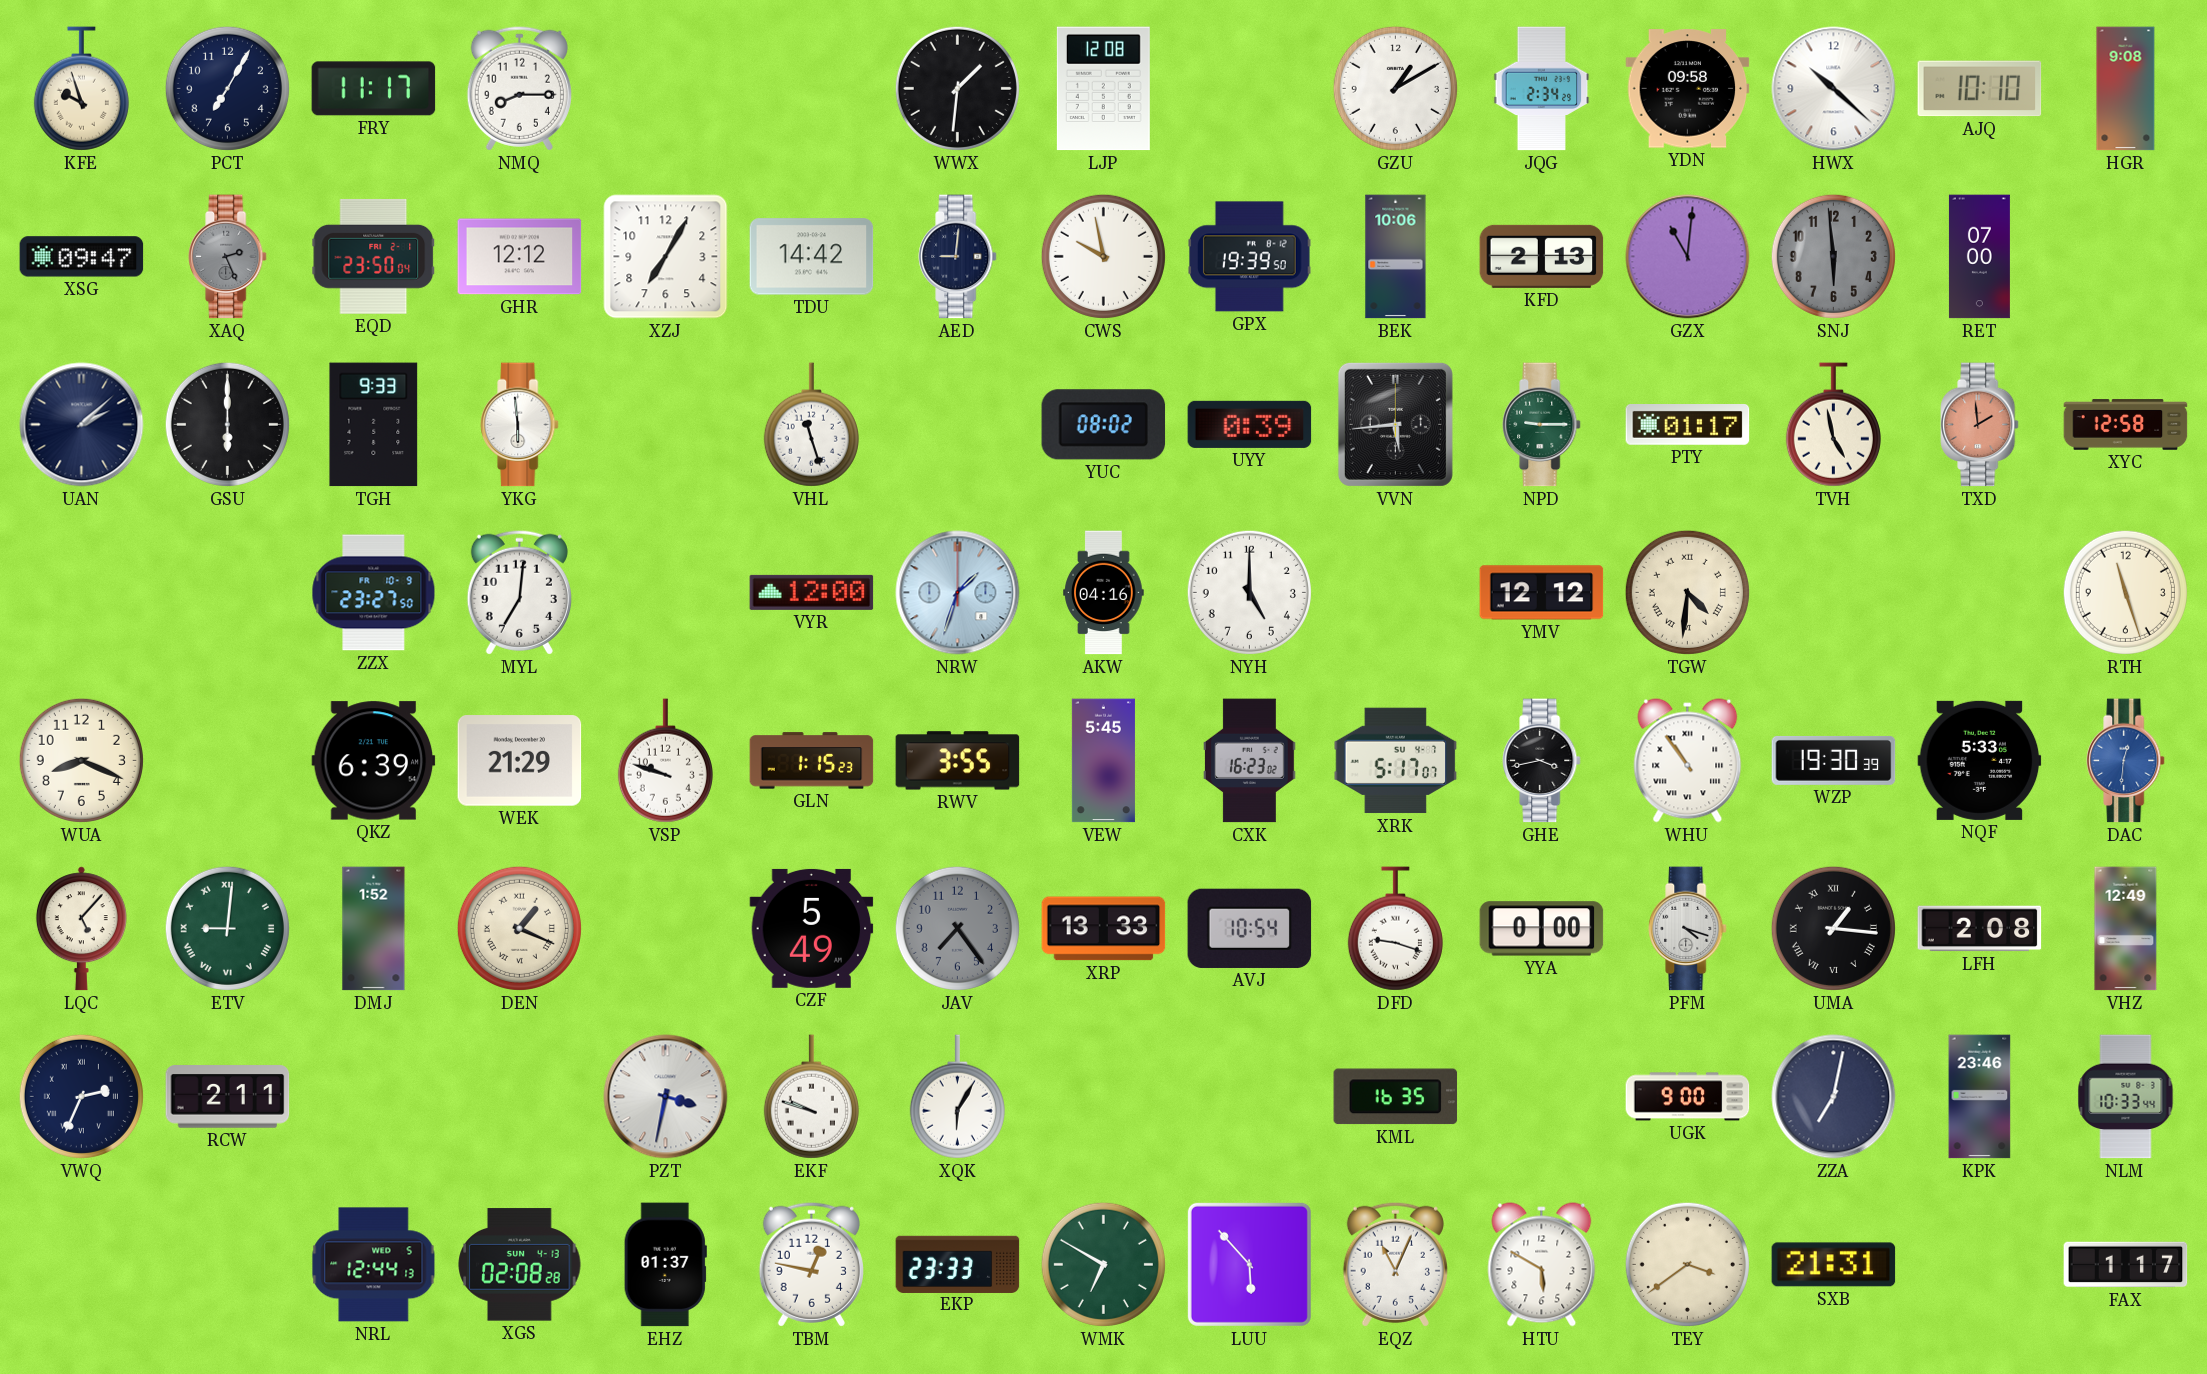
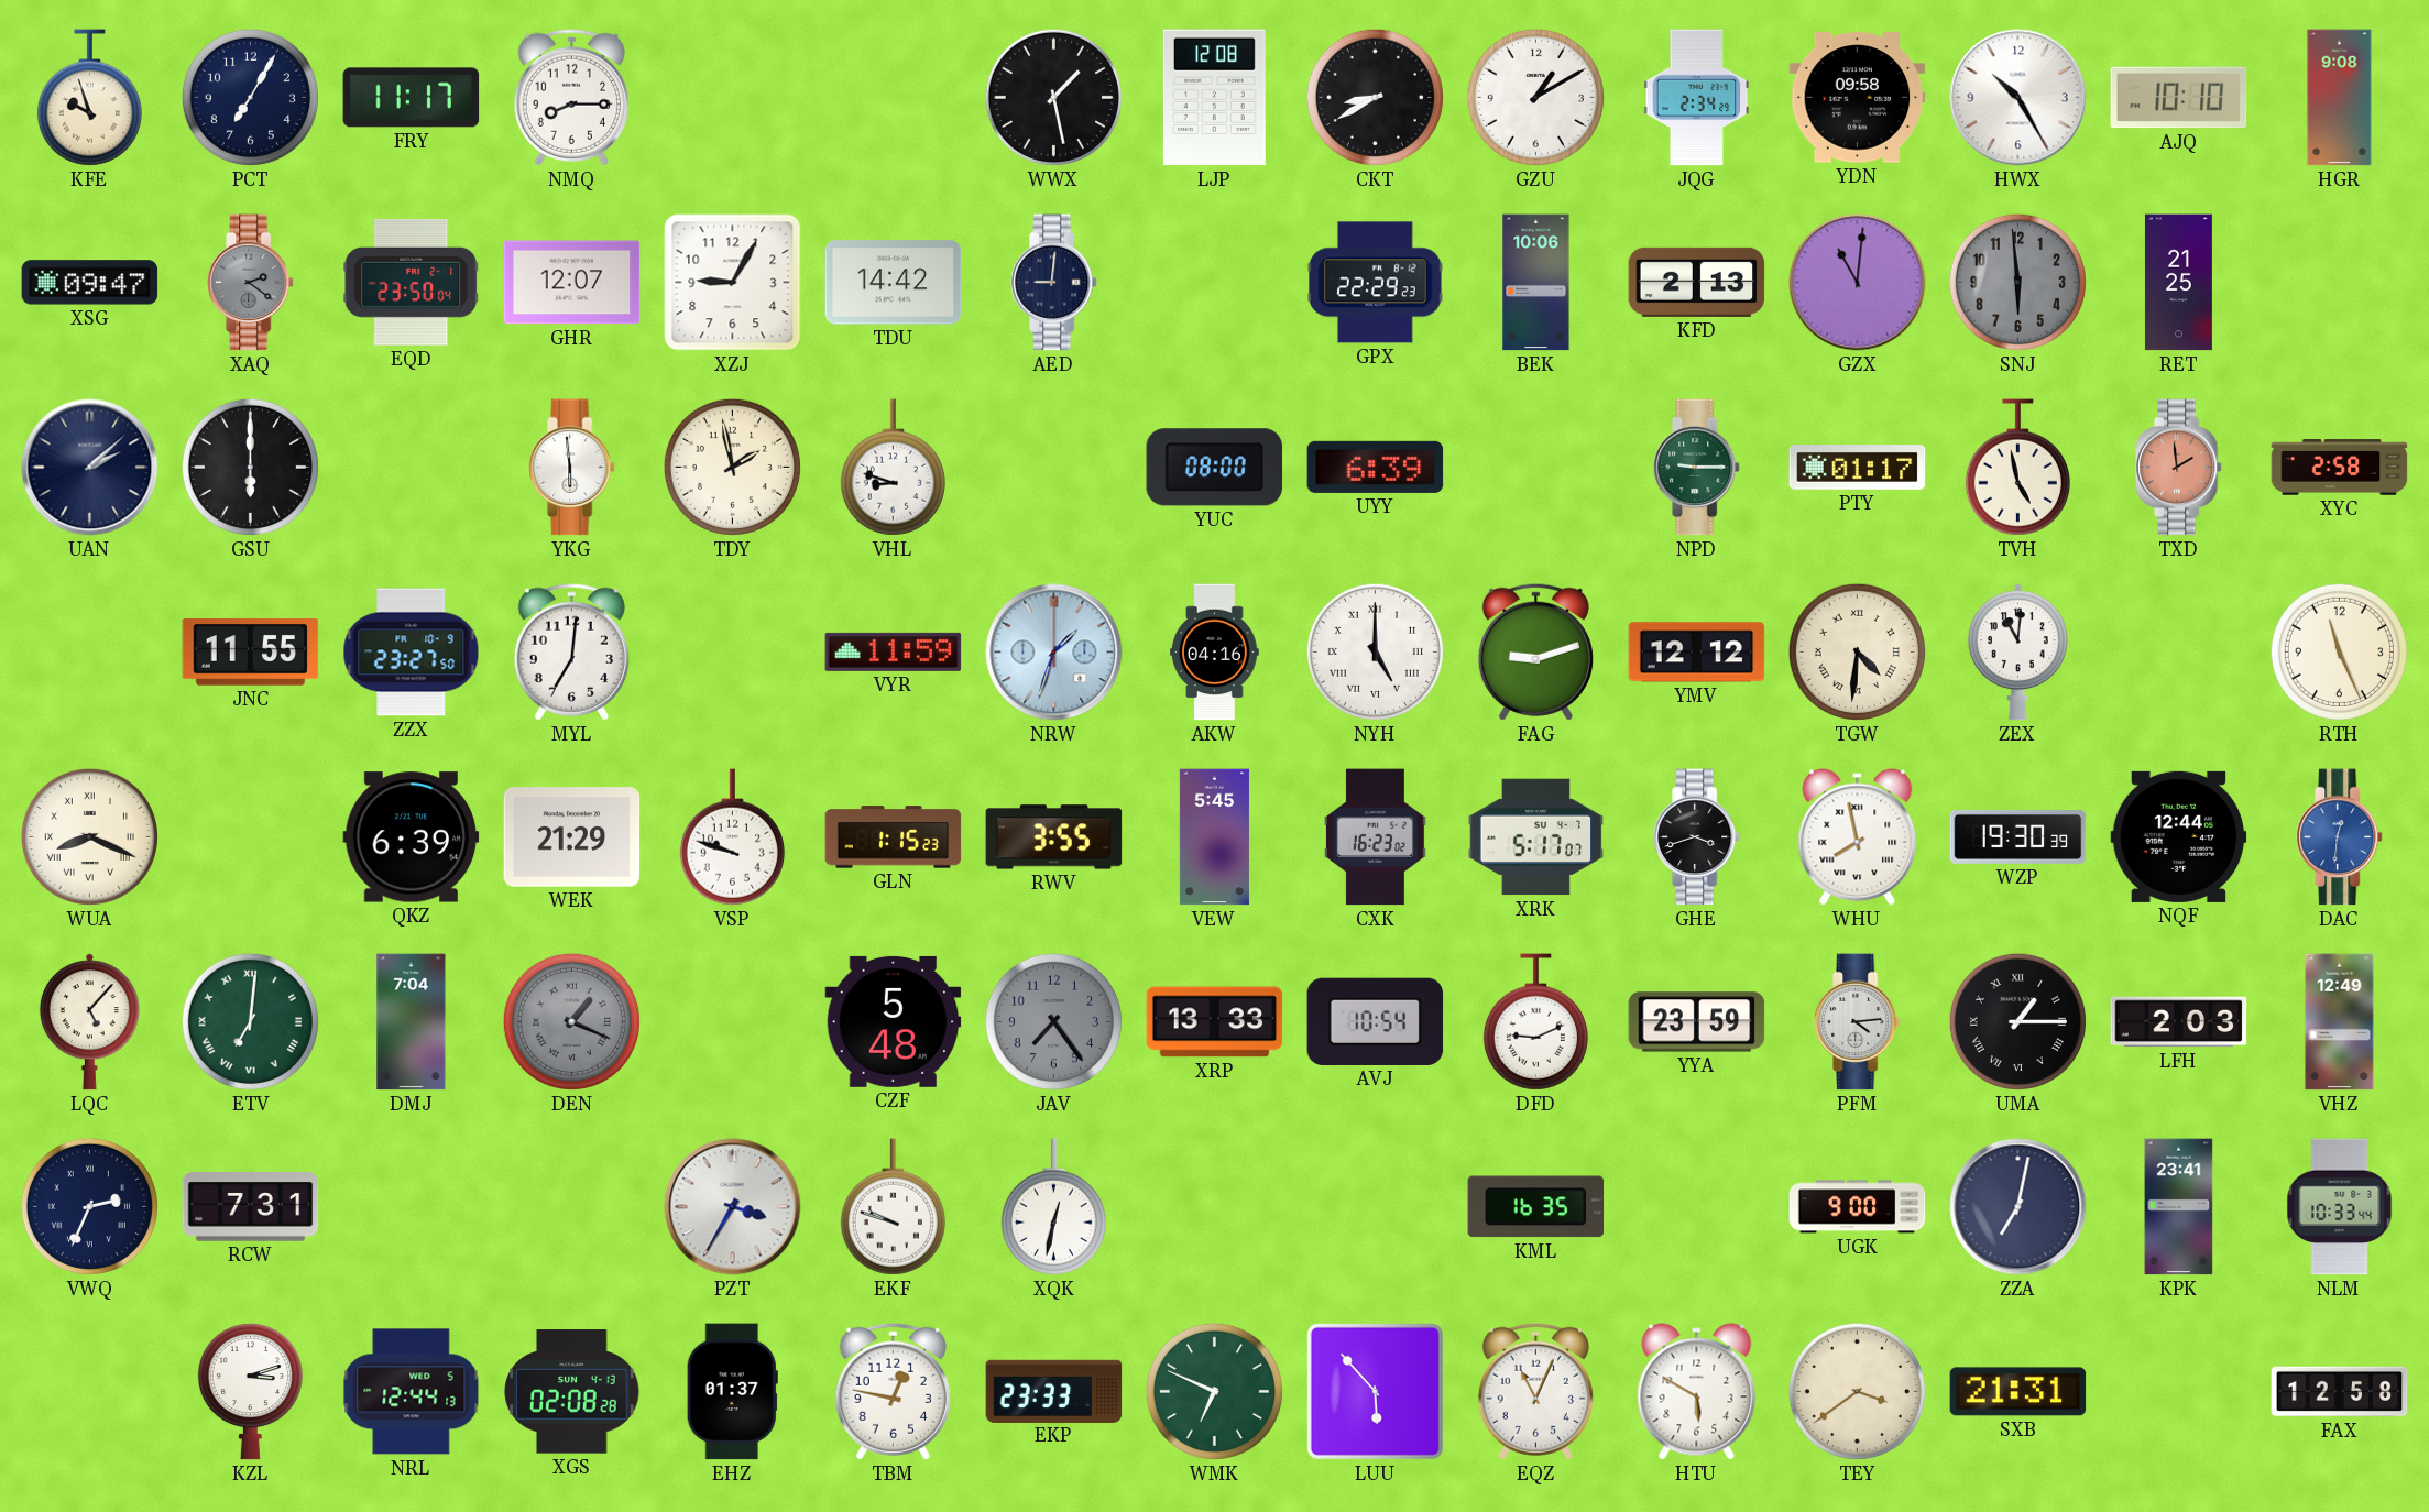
WWX: 1:31 -> 1:28
CKT: none -> 8:40
HWX: 10:22 -> 10:25
XAQ: 2:26 -> 2:21
GHR: 12:12 -> 12:07
XZJ: 7:05 -> 9:05
CWS: 9:58 -> none
GPX: 19:39 -> 22:29
RET: 07:00 -> 21:25
TGH: 9:33 -> none
TDY: none -> 1:58
VHL: 11:27 -> 8:48
YUC: 08:02 -> 08:00
UYY: 0:39 -> 6:39
VVN: 5:44 -> none
XYC: 12:58 -> 2:58
JNC: none -> 11:55
VYR: 12:00 -> 11:59
NYH numerals: Arabic -> Roman
FAG: none -> 9:12
ZEX: none -> 11:01
RTH: 11:27 -> 11:26
WUA numerals: Arabic -> Roman
GHE: 3:43 -> 3:42
WHU: 10:54 -> 7:58
NQF: 5:33 -> 12:44
ETV: 9:01 -> 7:01
DMJ: 1:52 -> 7:04
DEN dial: cream -> grey
CZF: 5:49 -> 5:48
DFD: 9:18 -> 9:11
YYA: 0:00 -> 23:59
PFM: 4:18 -> 4:14
UMA: 1:16 -> 1:15
LFH: 2:08 -> 2:03
RCW: 2:11 -> 7:31
PZT: 3:32 -> 3:35
XQK: 6:05 -> 12:32
KPK: 23:46 -> 23:41
KZL: none -> 3:12
WMK: 6:50 -> 6:49
FAX: 1:17 -> 12:58
